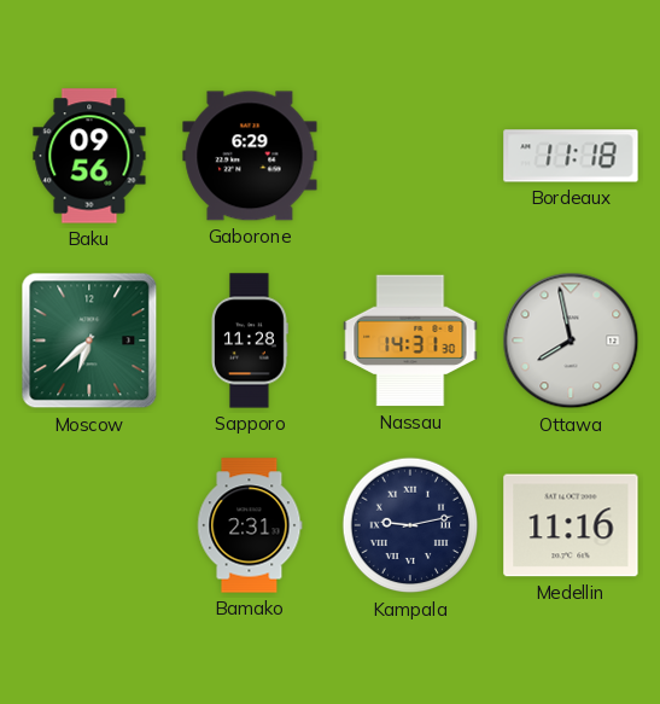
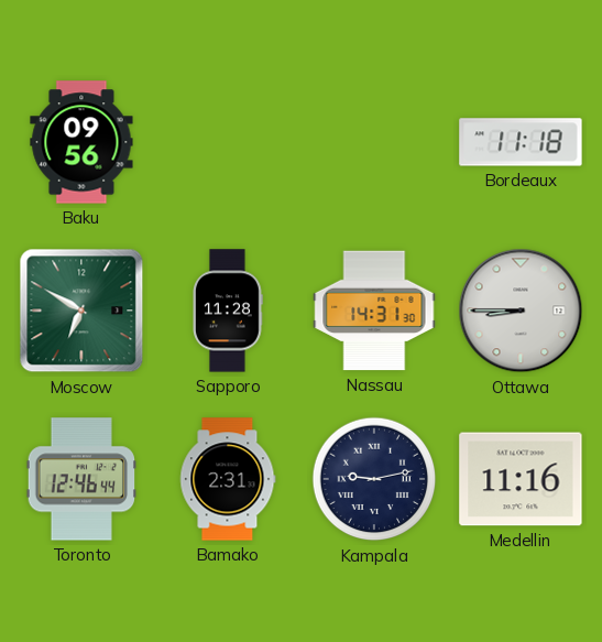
Gaborone: 6:29 -> none
Moscow: 6:38 -> 6:50
Ottawa: 7:58 -> 8:45
Toronto: none -> 12:46
